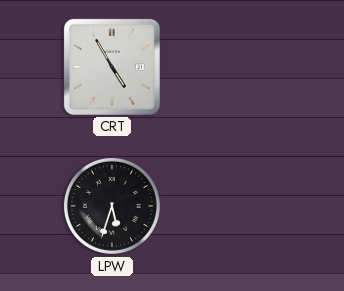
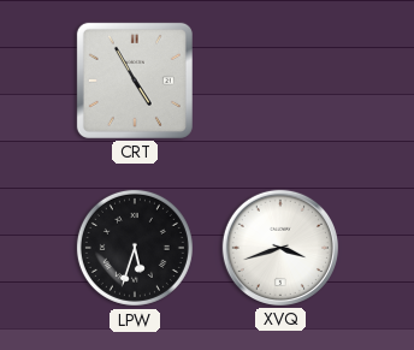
XVQ: none -> 3:42
